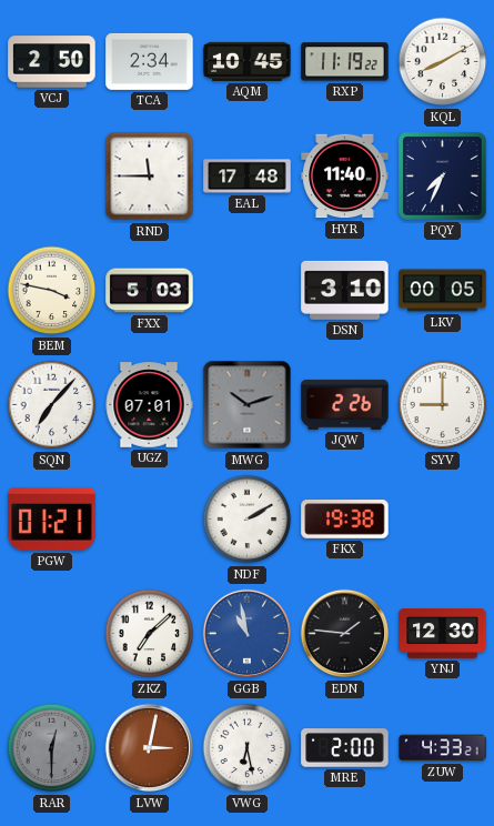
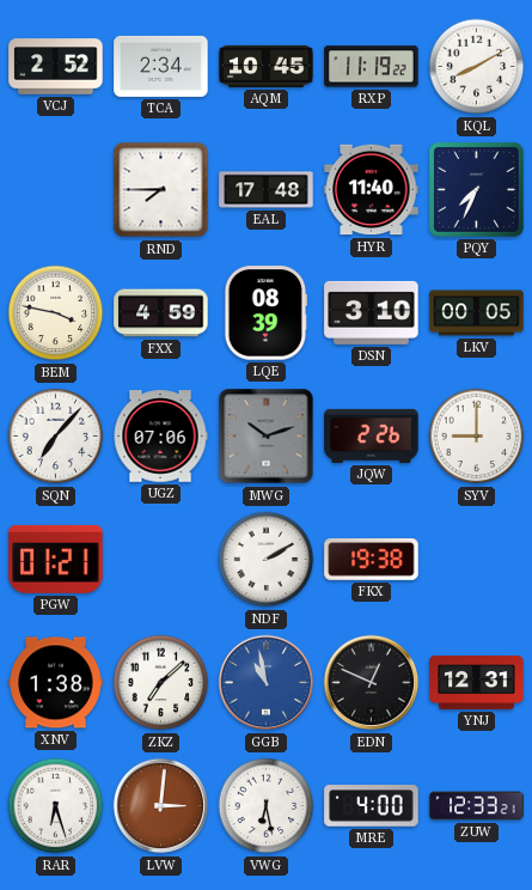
VCJ: 2:50 -> 2:52
RND: 11:45 -> 7:45
FXX: 5:03 -> 4:59
LQE: none -> 08:39
UGZ: 07:01 -> 07:06
XNV: none -> 1:38
EDN: 1:46 -> 12:49
YNJ: 12:30 -> 12:31
RAR: 12:30 -> 6:27
RAR dial: grey -> white
LVW: 3:02 -> 3:01
MRE: 2:00 -> 4:00
ZUW: 4:33 -> 12:33
